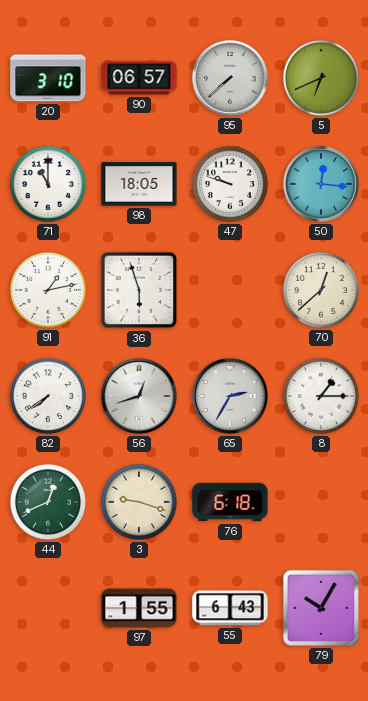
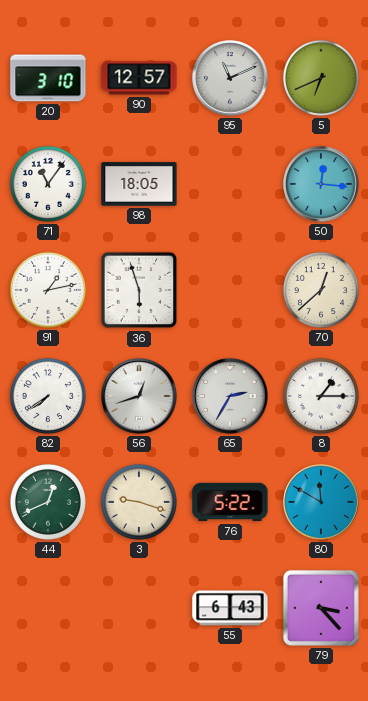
90: 06:57 -> 12:57
95: 7:38 -> 11:11
71: 11:00 -> 11:06
47: 9:48 -> none
76: 6:18 -> 5:22
80: none -> 11:50
97: 1:55 -> none
79: 10:05 -> 3:23
